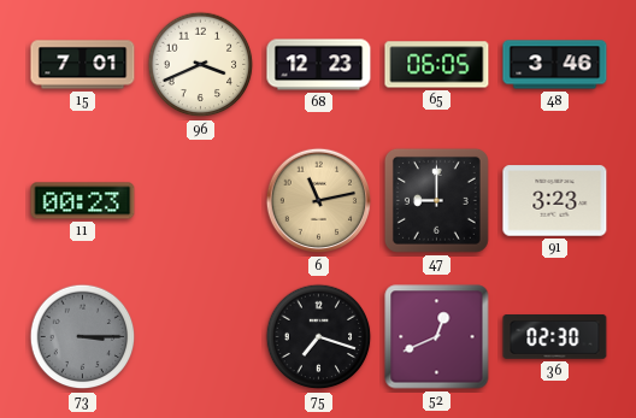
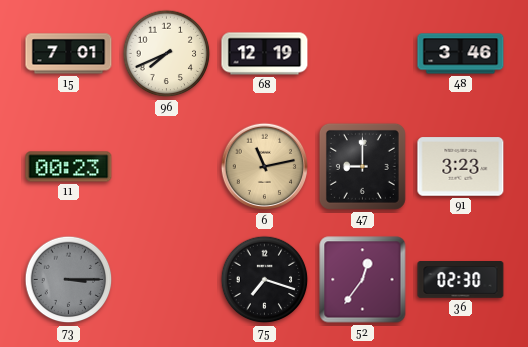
96: 3:41 -> 7:41
68: 12:23 -> 12:19
65: 06:05 -> none
52: 12:41 -> 12:36
